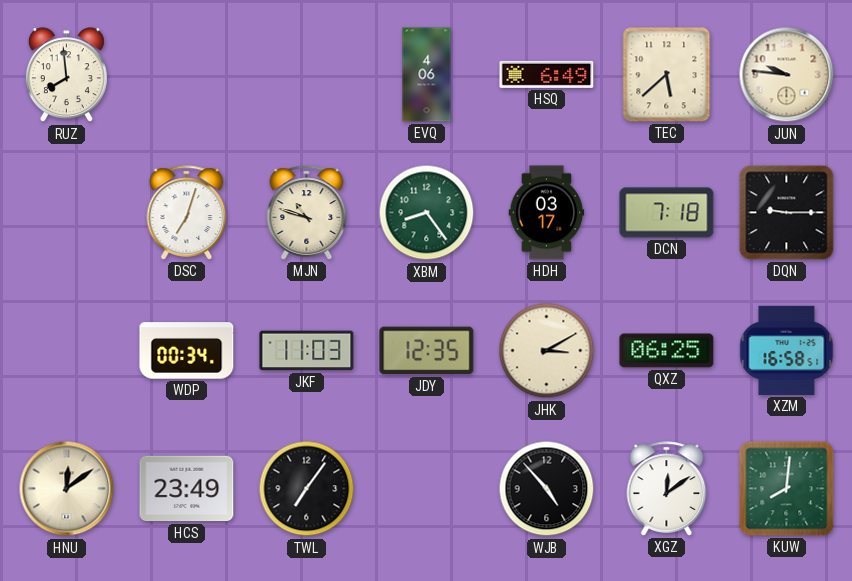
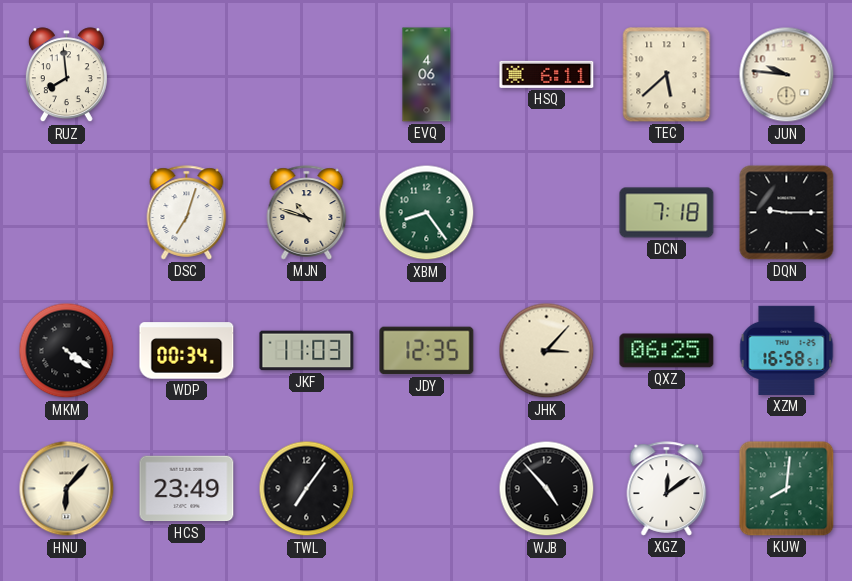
HSQ: 6:49 -> 6:11
HDH: 03:17 -> none
MKM: none -> 4:21
JHK: 3:10 -> 3:07
HNU: 12:09 -> 6:07
